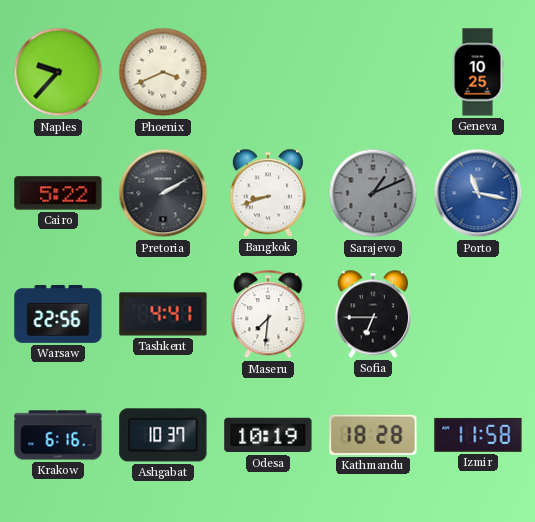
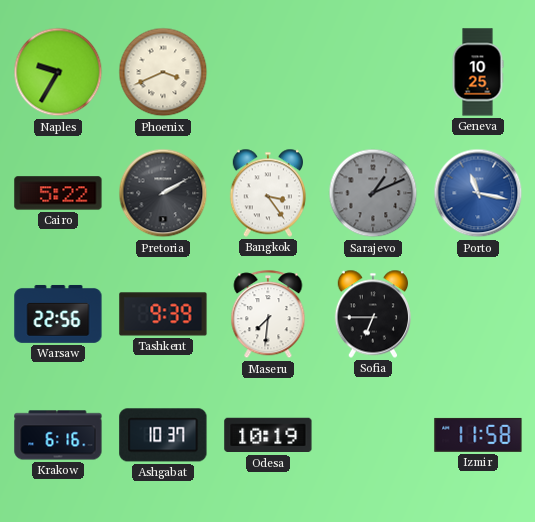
Naples: 9:37 -> 9:35
Bangkok: 8:42 -> 3:24
Tashkent: 4:41 -> 9:39
Kathmandu: 18:28 -> none
